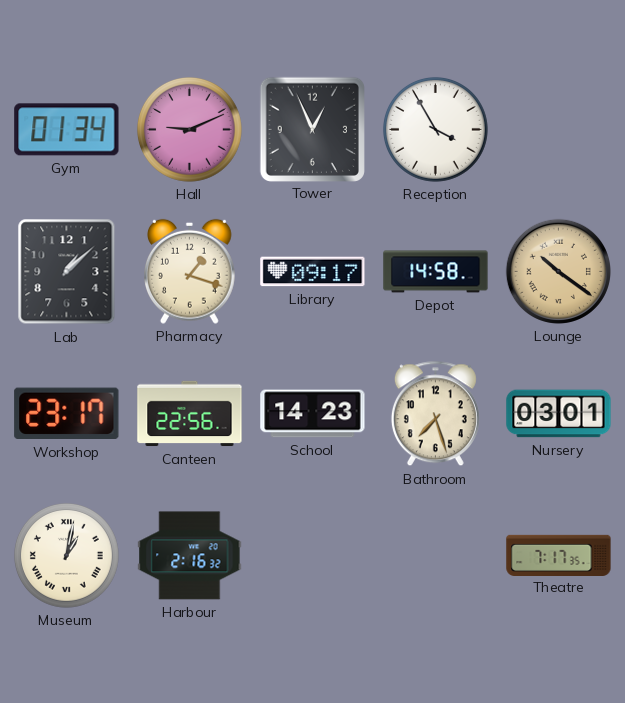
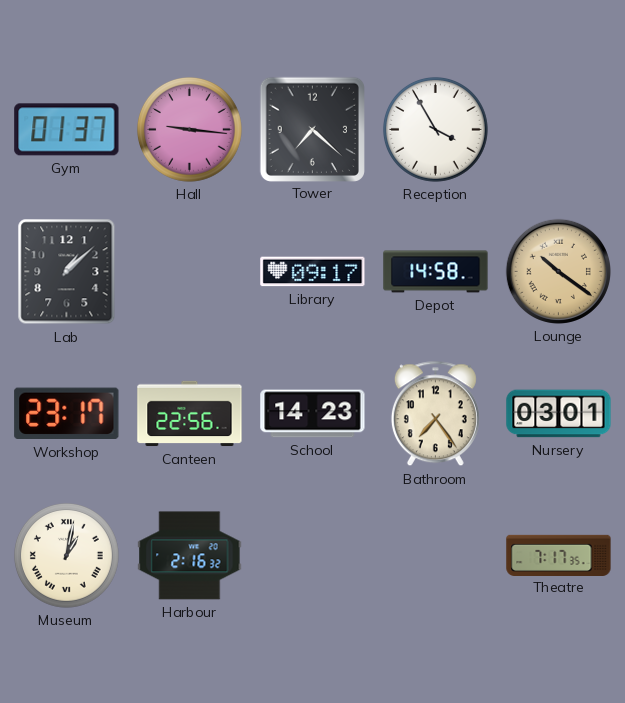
Gym: 01:34 -> 01:37
Hall: 9:11 -> 9:16
Tower: 12:56 -> 7:22
Pharmacy: 1:18 -> none
Bathroom: 7:27 -> 7:24
